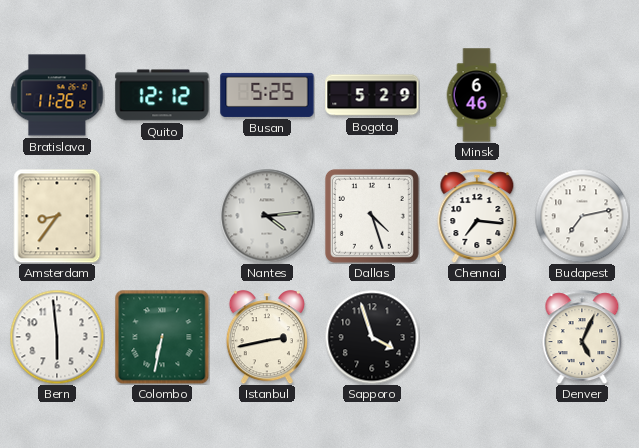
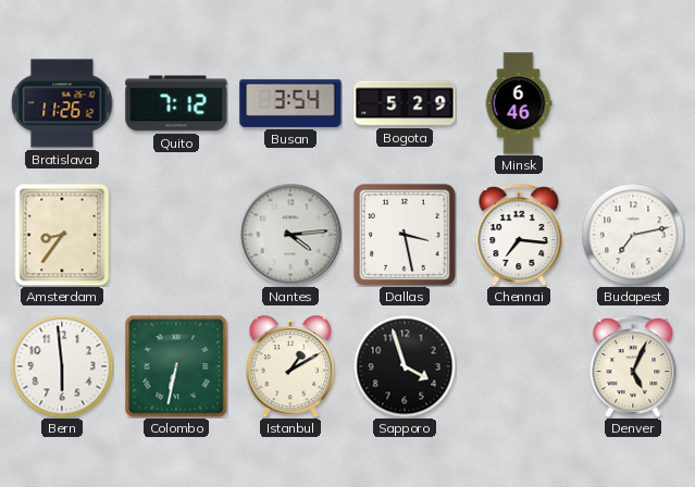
Quito: 12:12 -> 7:12
Busan: 5:25 -> 3:54
Dallas: 4:27 -> 3:28
Istanbul: 2:43 -> 1:10
